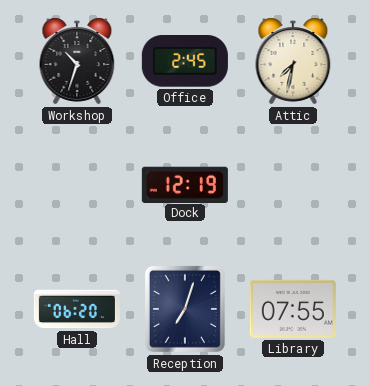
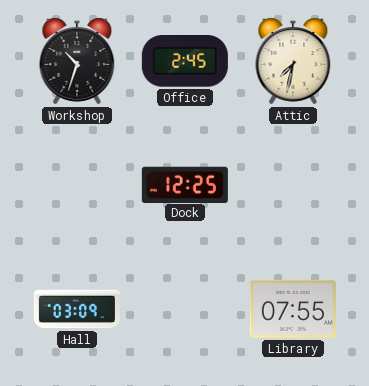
Dock: 12:19 -> 12:25
Hall: 06:20 -> 03:09
Reception: 7:03 -> none
